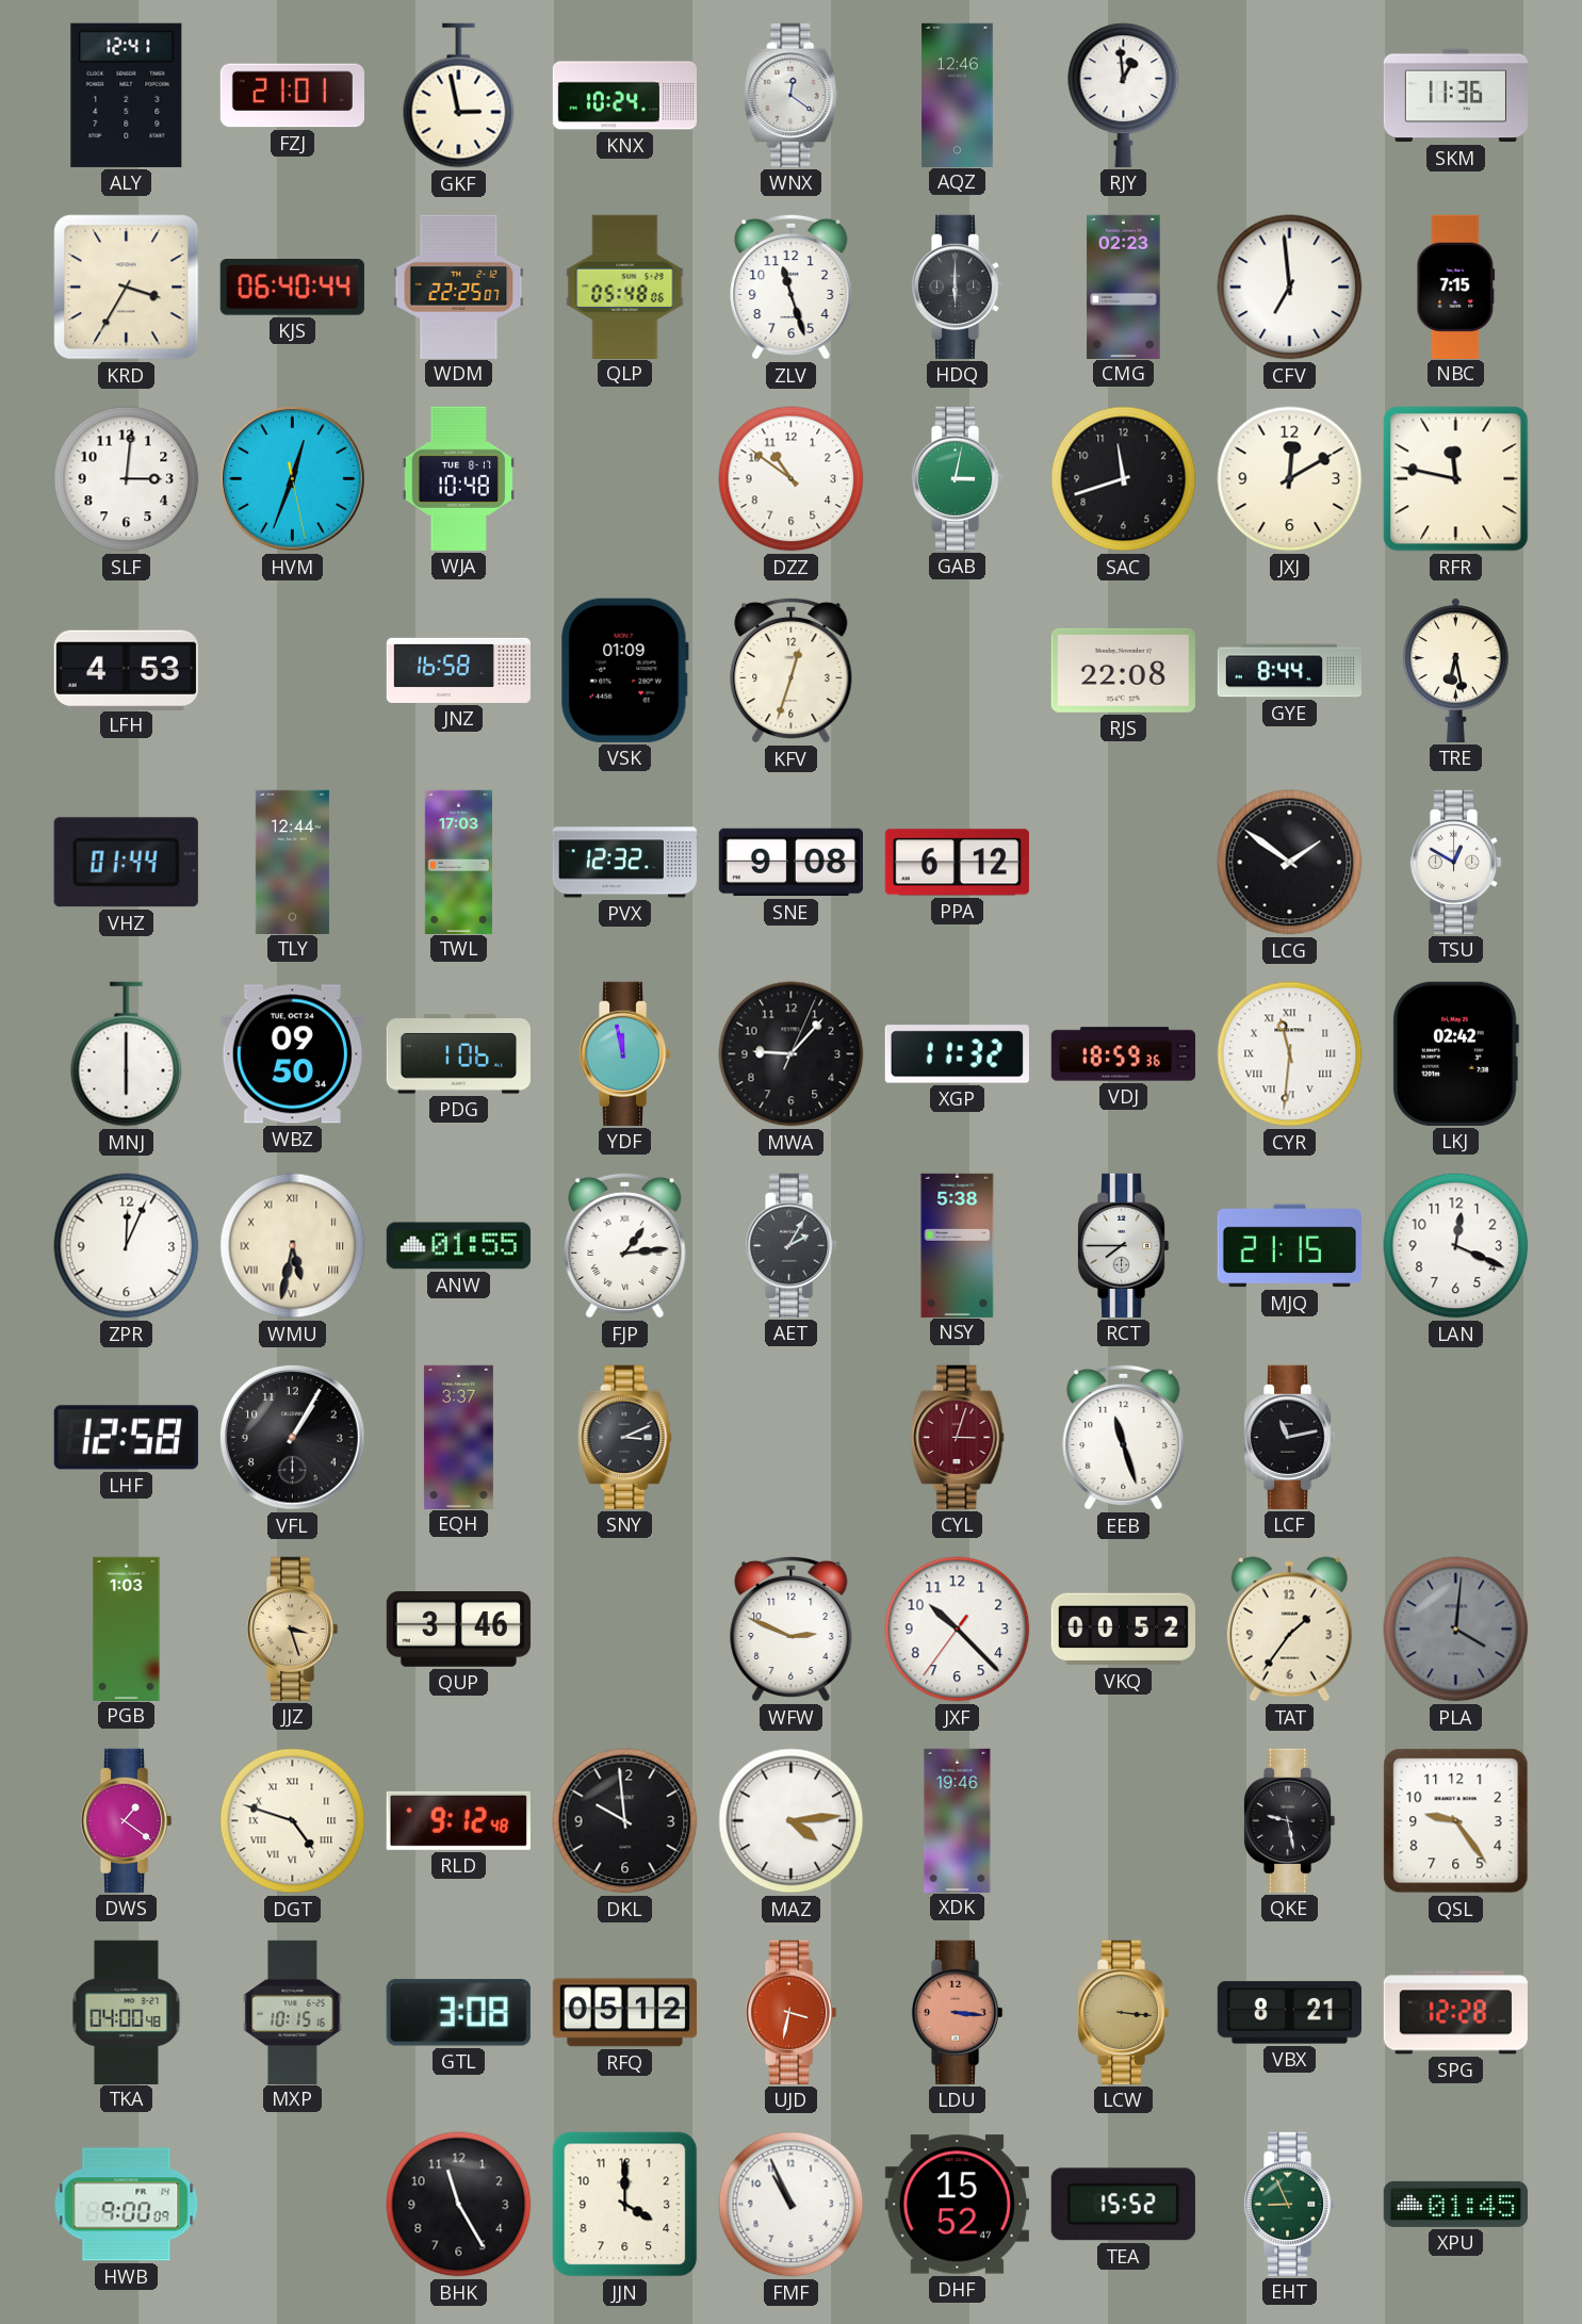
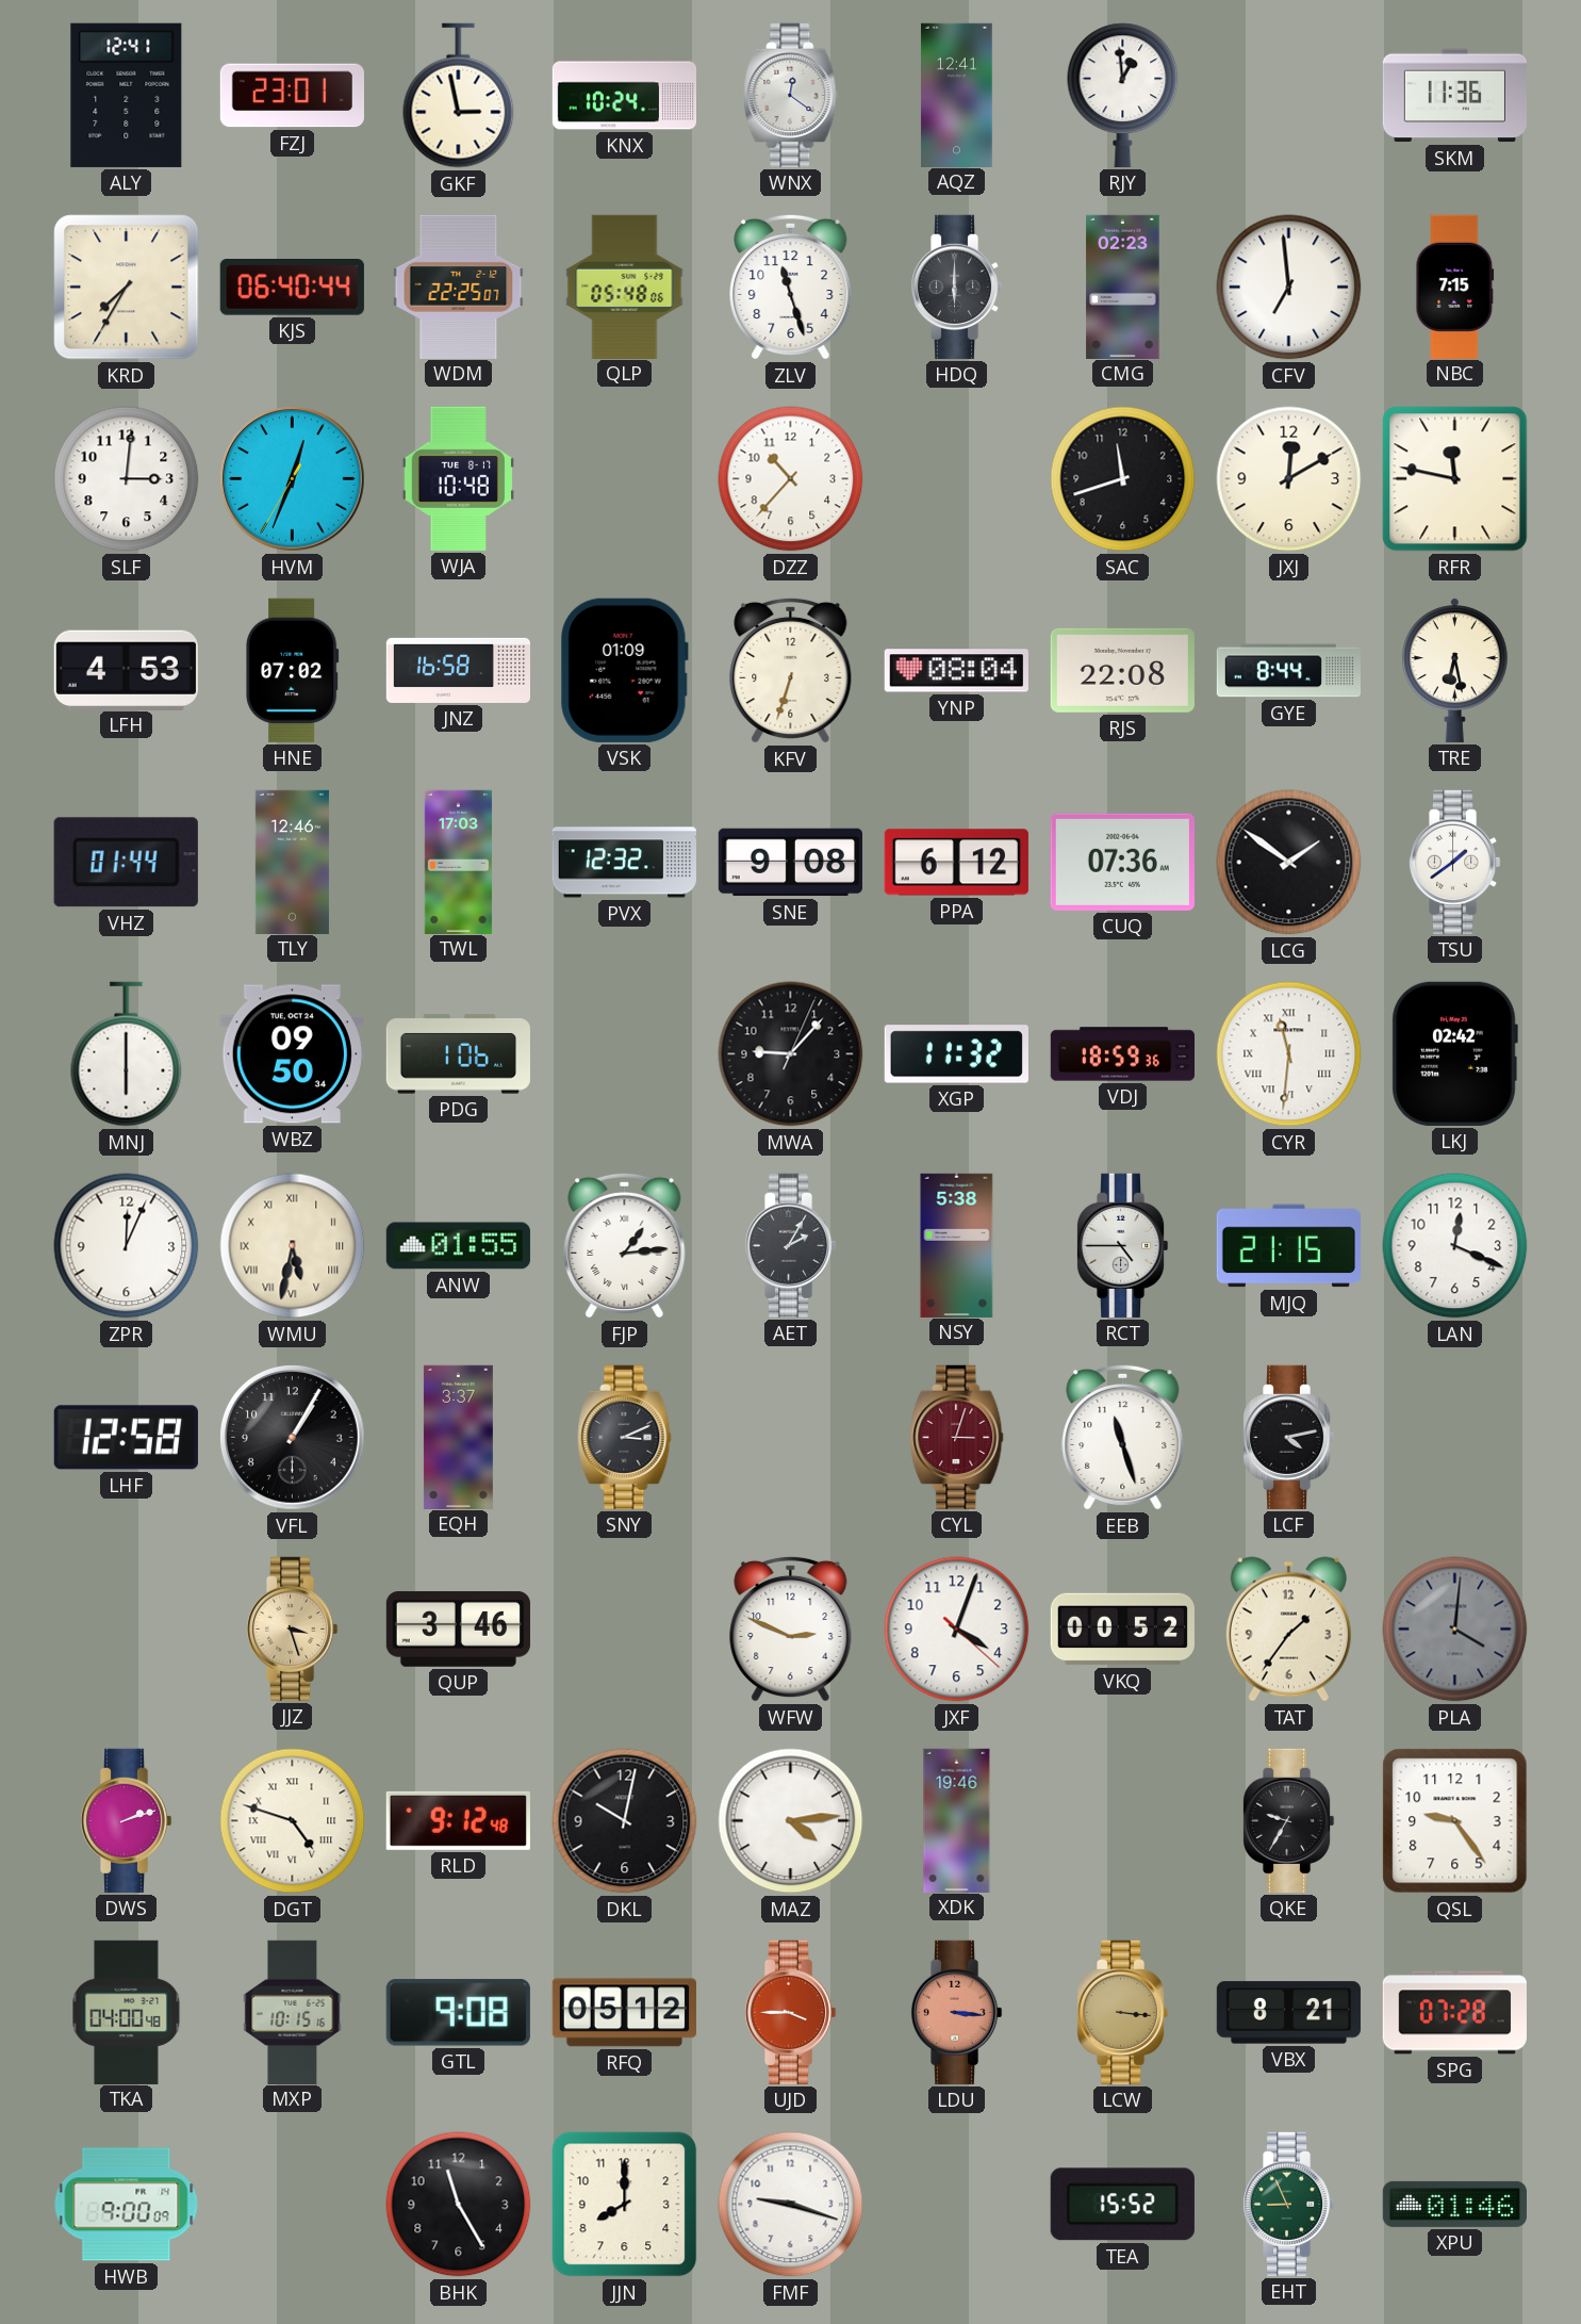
FZJ: 21:01 -> 23:01
AQZ: 12:46 -> 12:41
KRD: 3:35 -> 7:35
HVM: 12:33:28 -> 12:33:35
DZZ: 10:51 -> 10:37
GAB: 3:02 -> none
HNE: none -> 07:02
KFV: 12:33 -> 6:33
YNP: none -> 08:04
TLY: 12:44 -> 12:46
CUQ: none -> 07:36
TSU: 12:50 -> 1:39
YDF: 11:58 -> none
RCT: 7:45 -> 4:45
LCF: 11:13 -> 4:13
PGB: 1:03 -> none
JXF: 10:22 -> 4:03
DWS: 1:21 -> 2:12
DKL: 9:59 -> 10:02
QKE: 9:28 -> 9:35
GTL: 3:08 -> 9:08
UJD: 3:32 -> 3:45
SPG: 12:28 -> 07:28
JJN: 4:00 -> 8:00
FMF: 10:56 -> 9:18
DHF: 15:52 -> none
XPU: 01:45 -> 01:46
